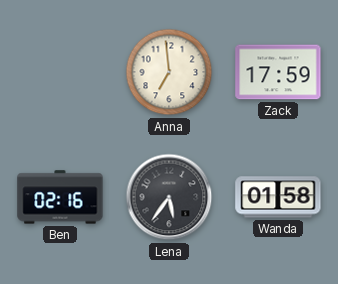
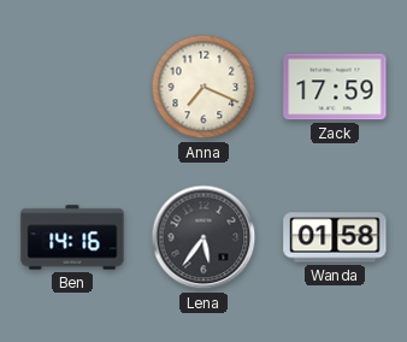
Anna: 6:59 -> 7:19
Ben: 02:16 -> 14:16
